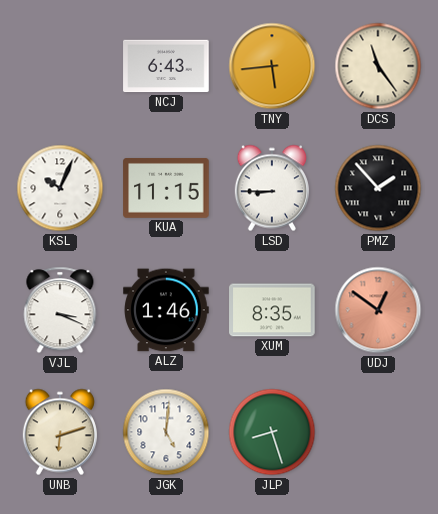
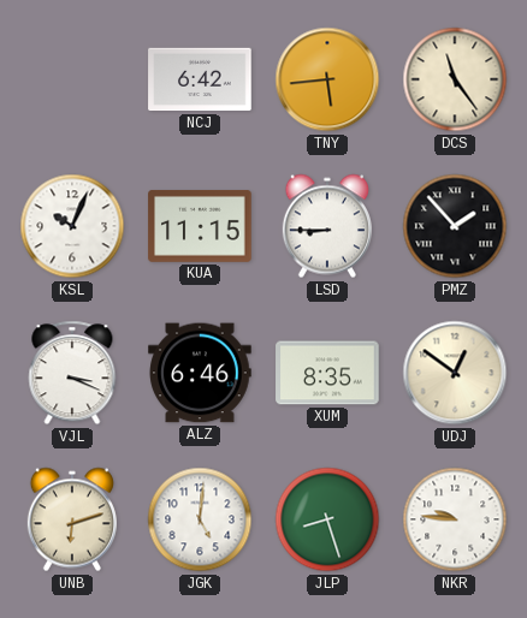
NCJ: 6:43 -> 6:42
ALZ: 1:46 -> 6:46
UDJ dial: salmon -> cream
NKR: none -> 9:46
